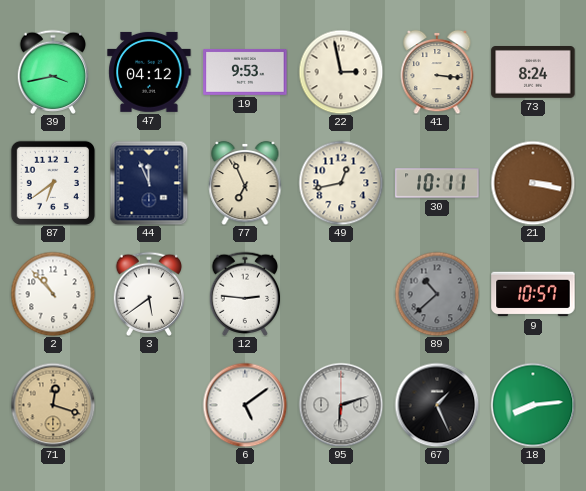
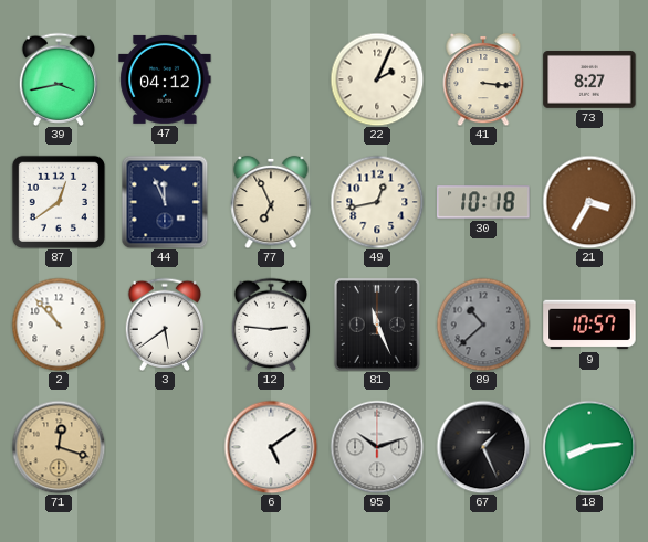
19: 9:53 -> none
22: 2:58 -> 2:04
73: 8:24 -> 8:27
87: 6:39 -> 12:39
30: 10:11 -> 10:18
21: 3:17 -> 3:35
81: none -> 11:26
95: 6:12 -> 10:12
